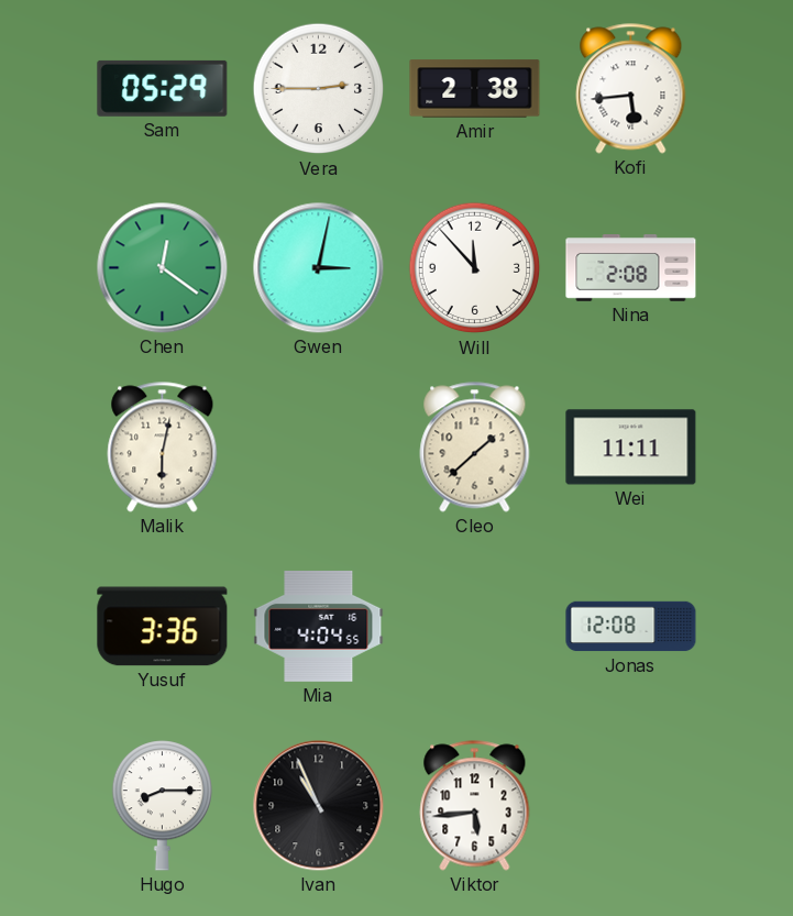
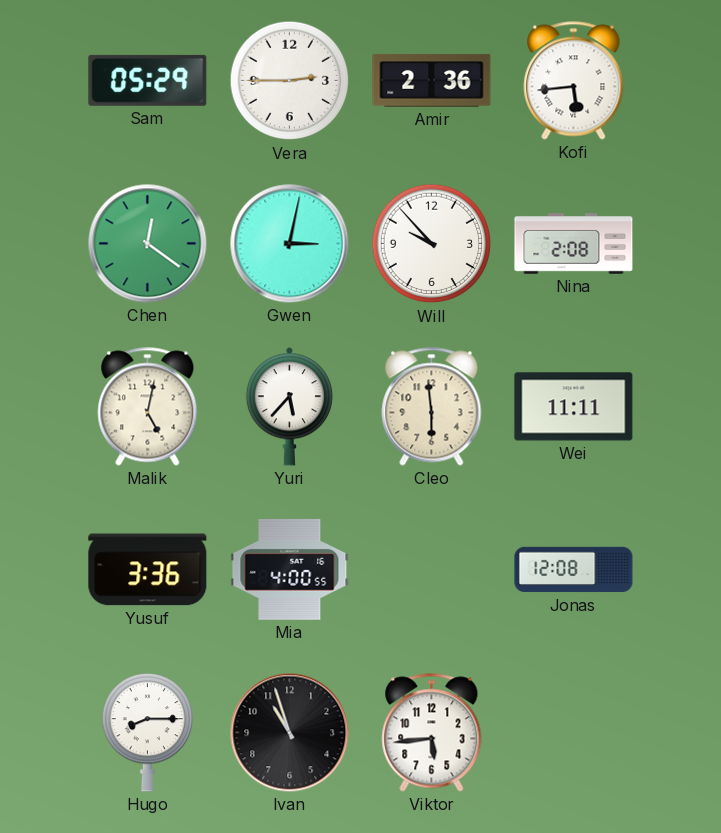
Amir: 2:38 -> 2:36
Will: 11:53 -> 9:53
Malik: 6:02 -> 5:02
Yuri: none -> 5:37
Cleo: 1:38 -> 5:59
Mia: 4:04 -> 4:00
Ivan: 10:56 -> 10:57
